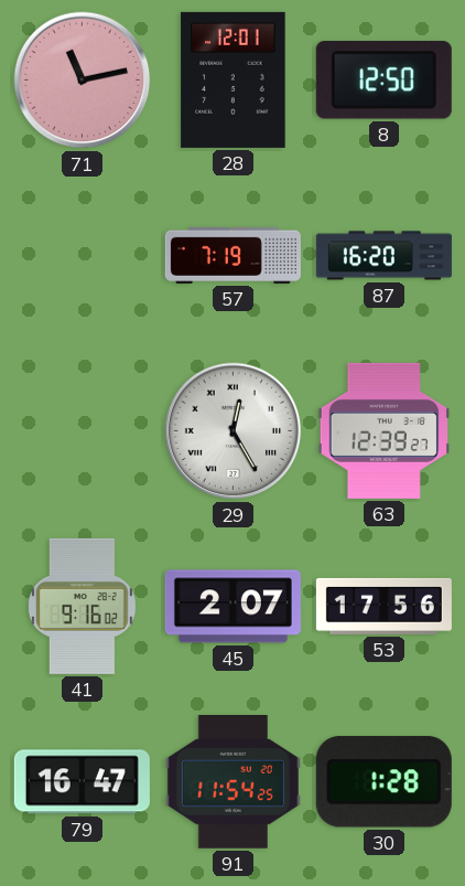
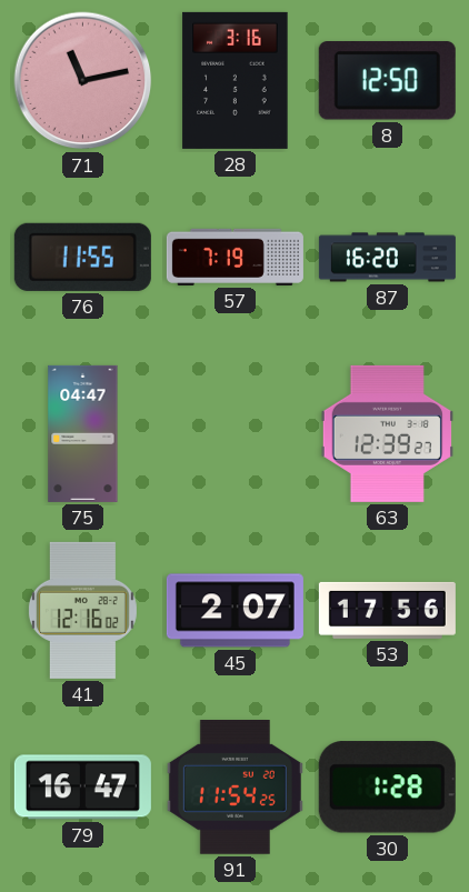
28: 12:01 -> 3:16
76: none -> 11:55
75: none -> 04:47
29: 12:25 -> none
41: 9:16 -> 12:16
